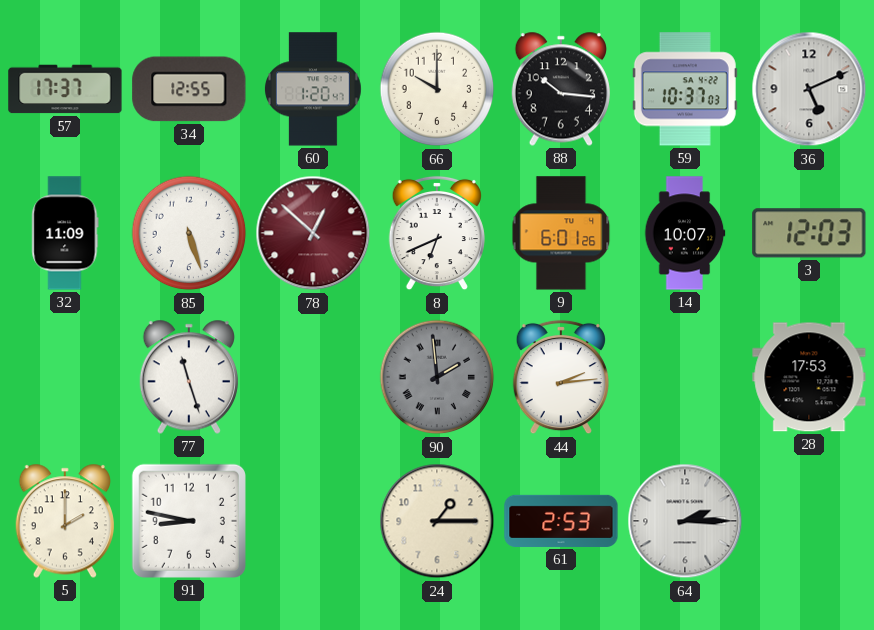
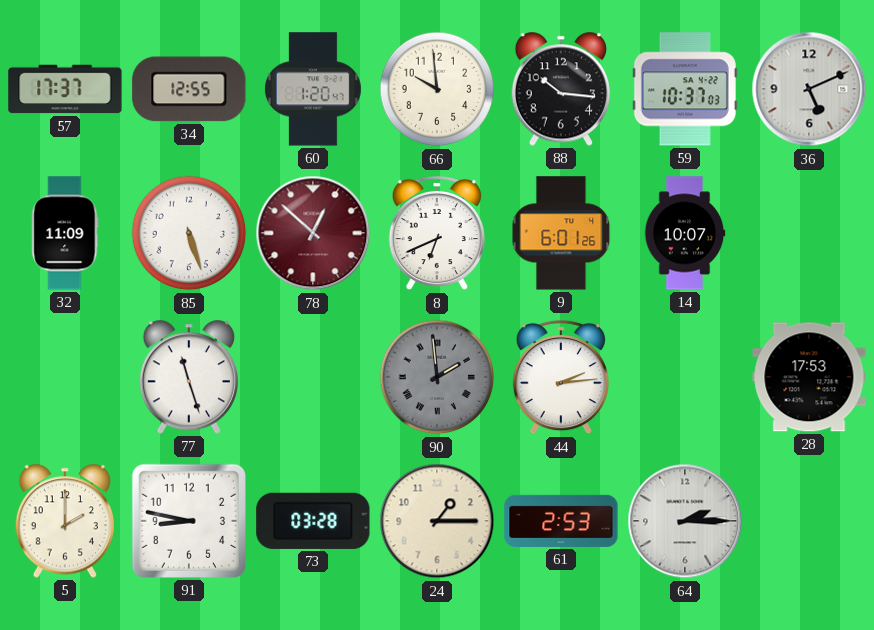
66: 10:00 -> 9:59
3: 12:03 -> none
73: none -> 03:28
